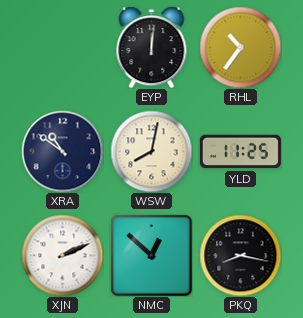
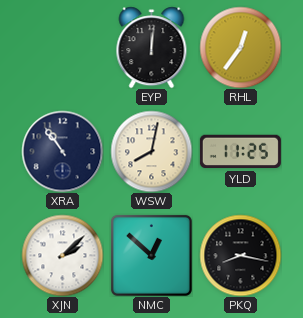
RHL: 10:36 -> 12:36
XRA: 10:51 -> 10:54
XJN: 2:11 -> 2:08
